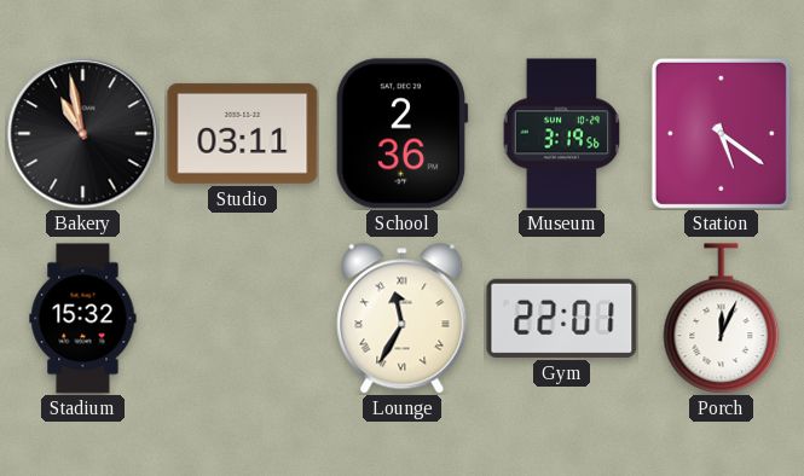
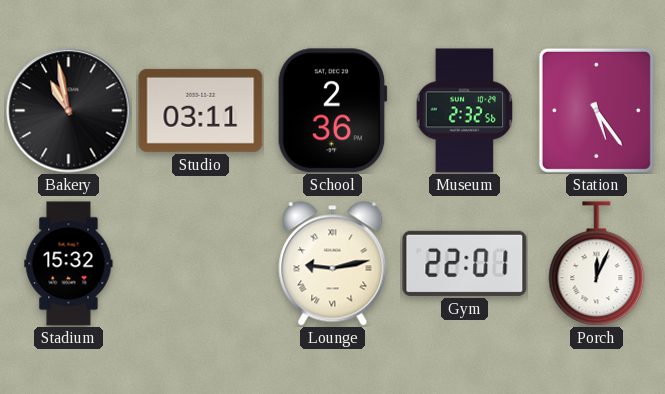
Museum: 3:19 -> 2:32
Station: 5:21 -> 5:24
Lounge: 11:35 -> 9:13
